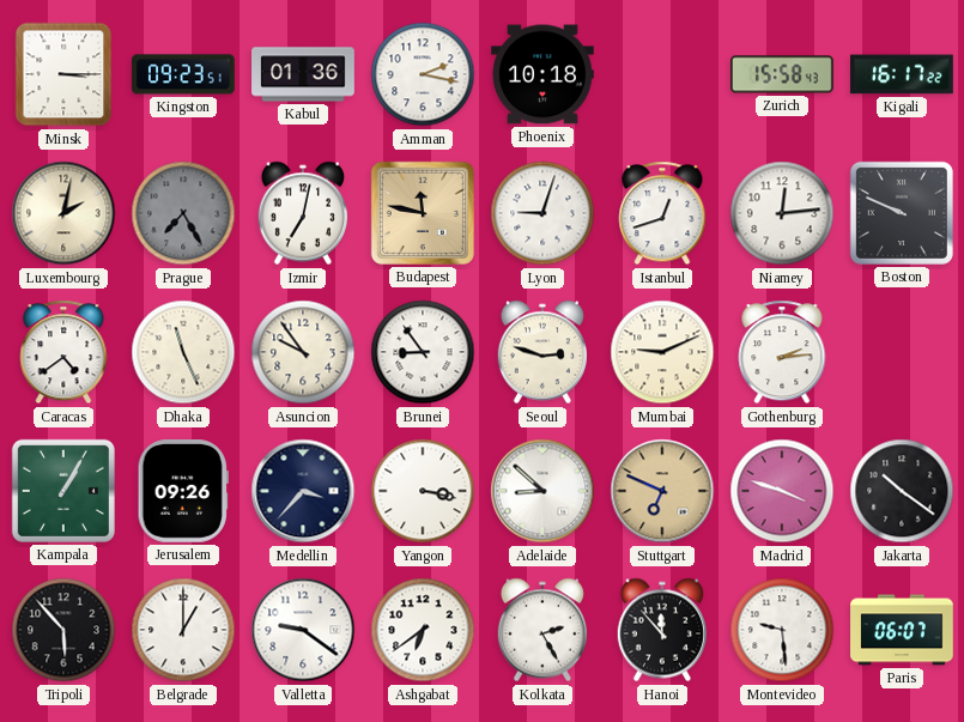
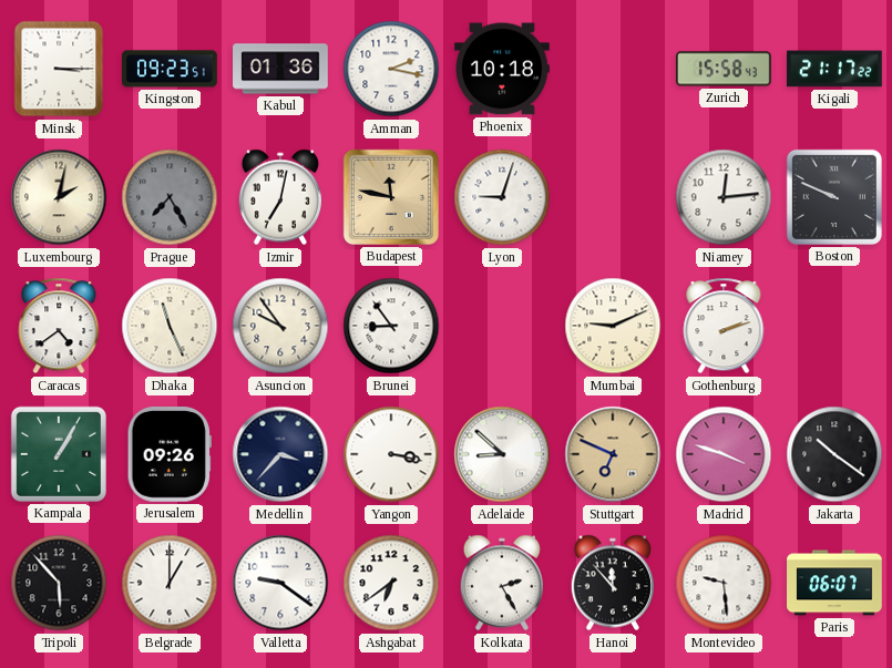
Kigali: 16:17 -> 21:17
Istanbul: 12:42 -> none
Seoul: 2:48 -> none
Gothenburg: 2:14 -> 2:12
